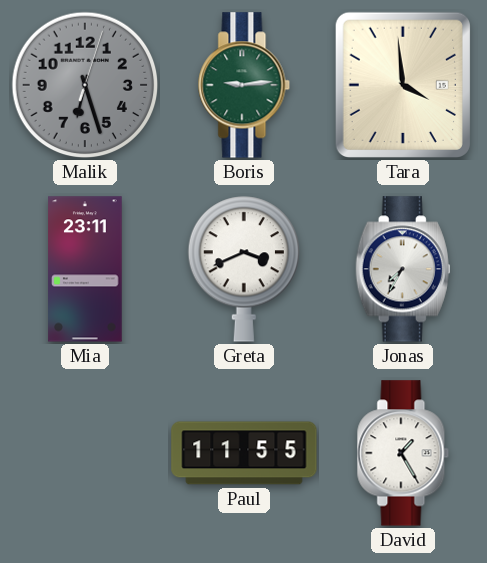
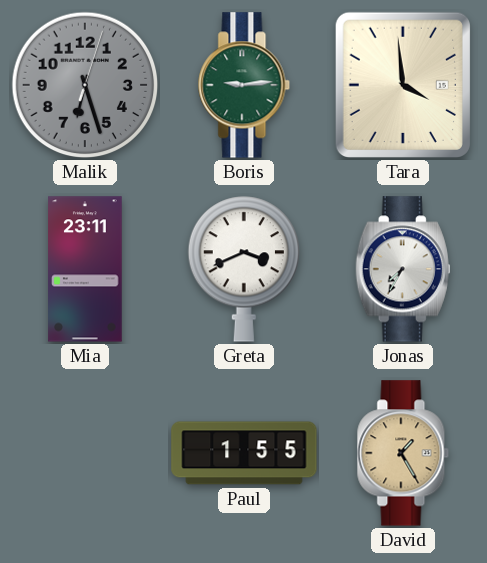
Paul: 11:55 -> 1:55
David dial: white -> champagne
